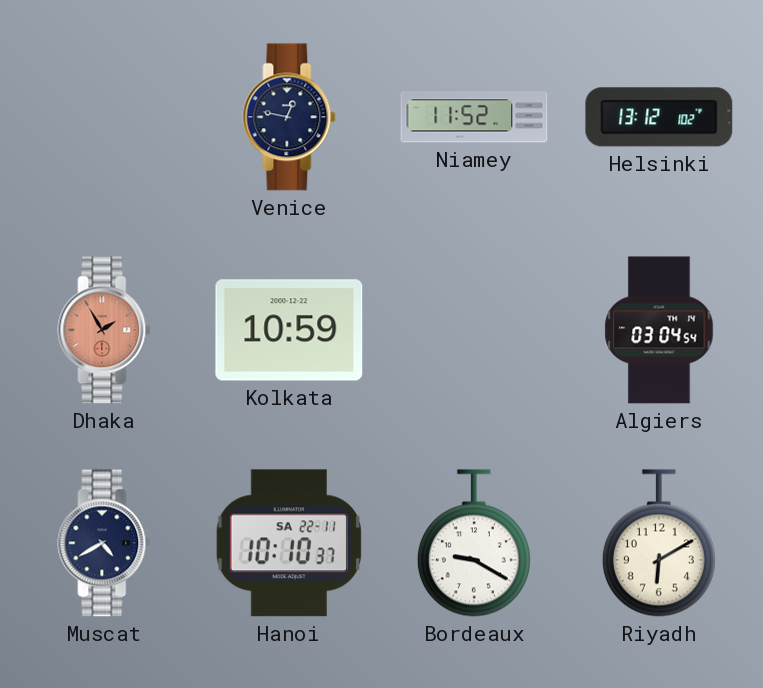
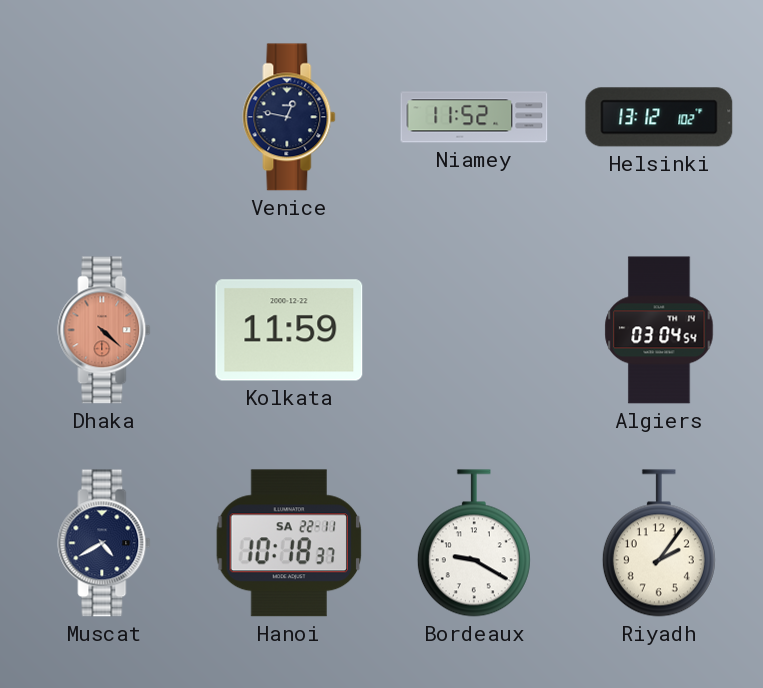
Dhaka: 1:55 -> 4:22
Kolkata: 10:59 -> 11:59
Hanoi: 10:10 -> 10:18
Riyadh: 6:10 -> 2:06
